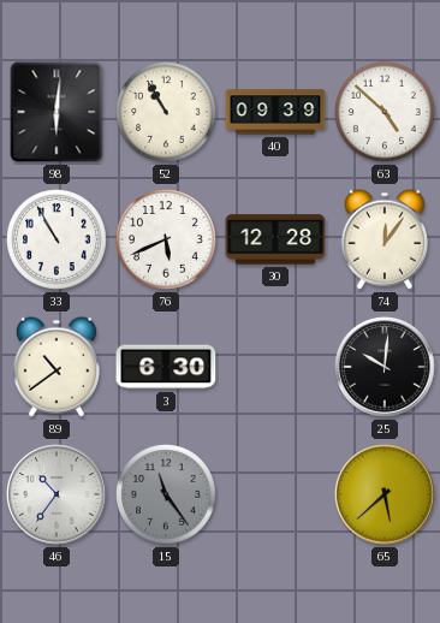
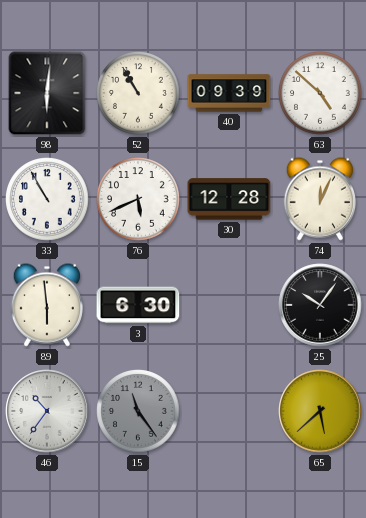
74: 12:06 -> 12:04
89: 10:39 -> 5:59
25: 10:01 -> 10:06
